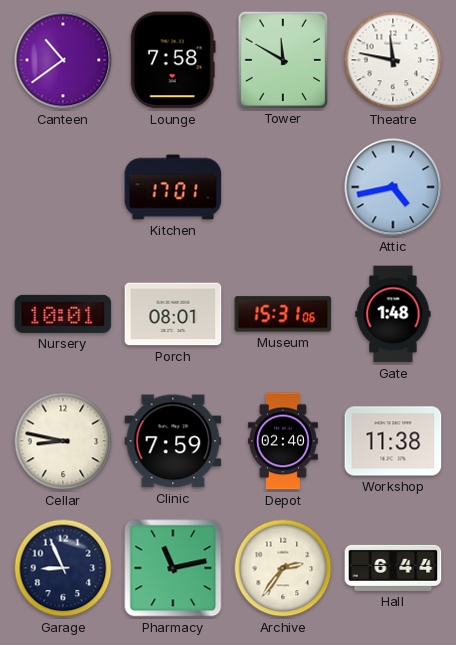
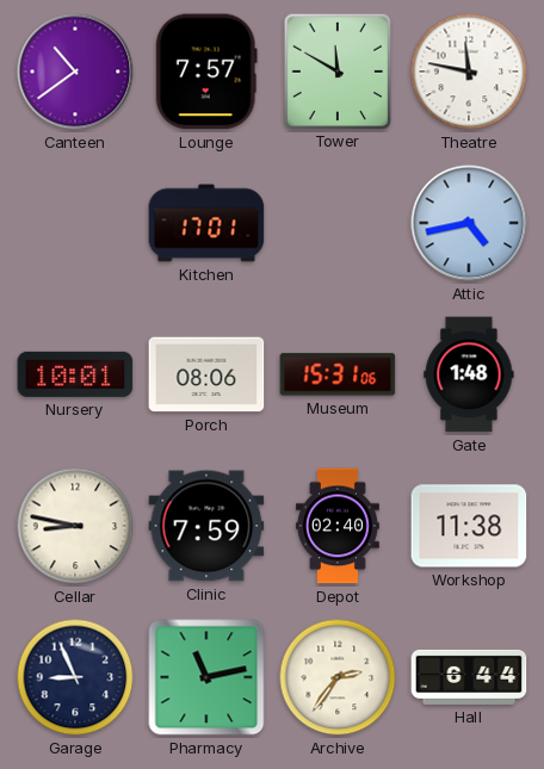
Lounge: 7:58 -> 7:57
Porch: 08:01 -> 08:06
